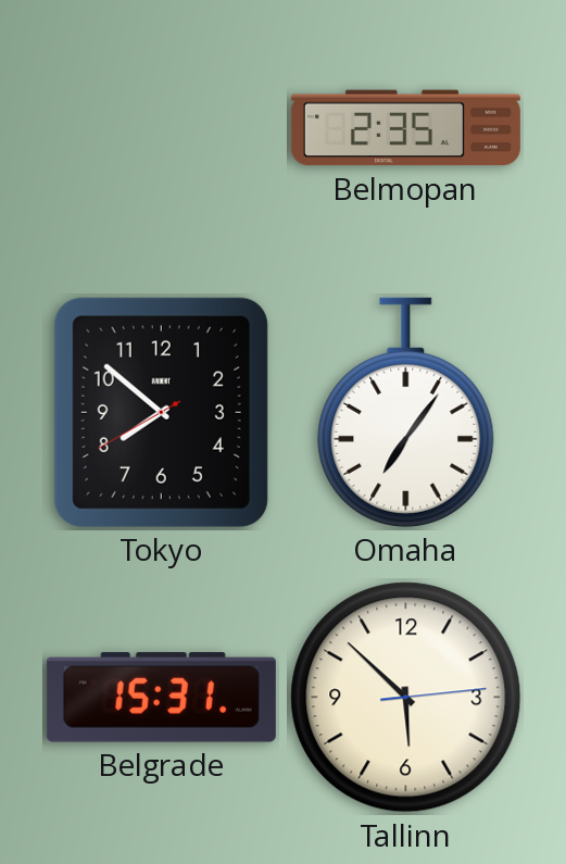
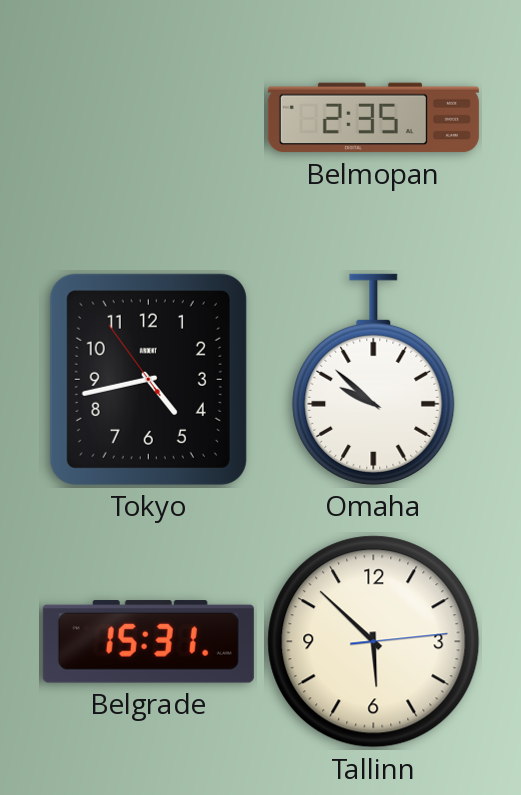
Tokyo: 7:51 -> 4:42
Omaha: 7:06 -> 9:52
